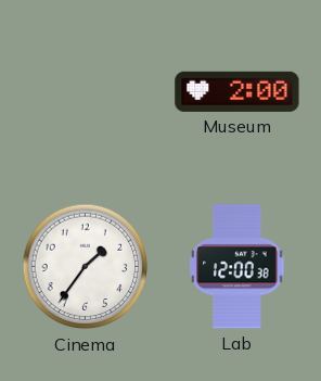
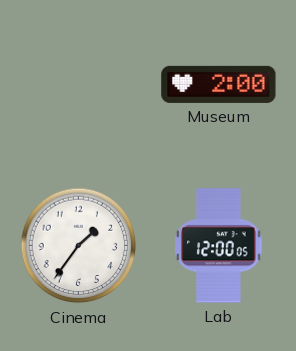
Lab: 12:00:38 -> 12:00:05
